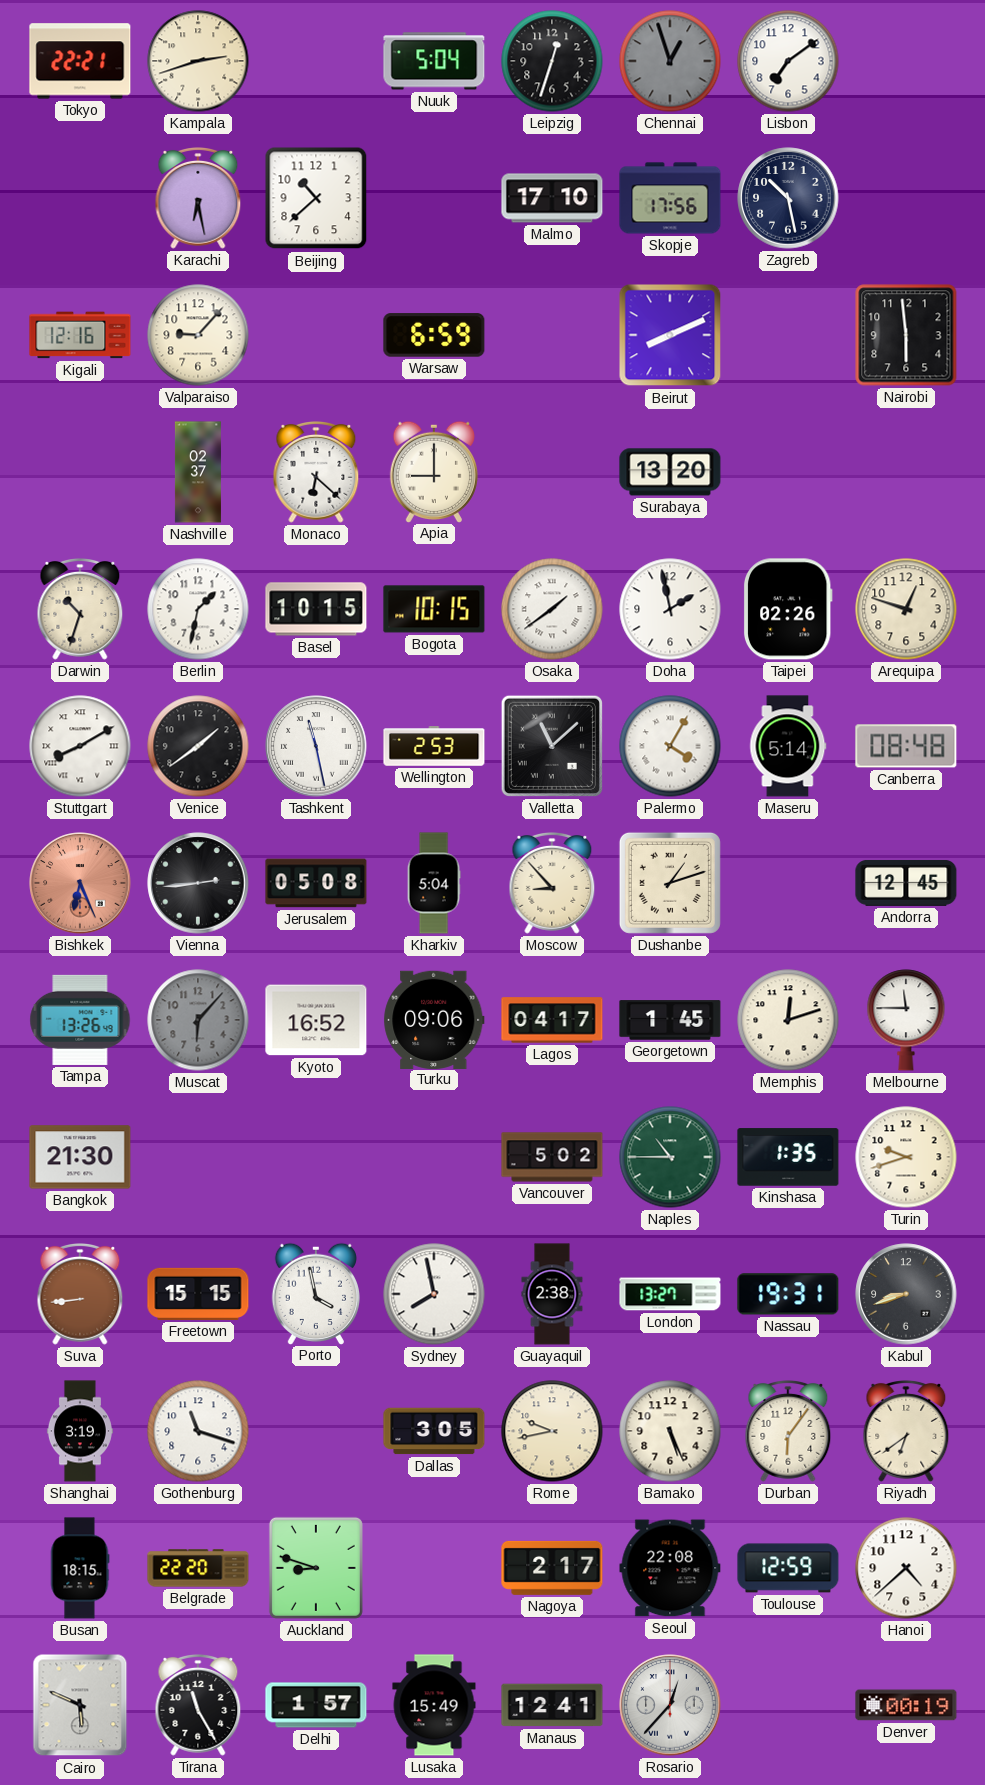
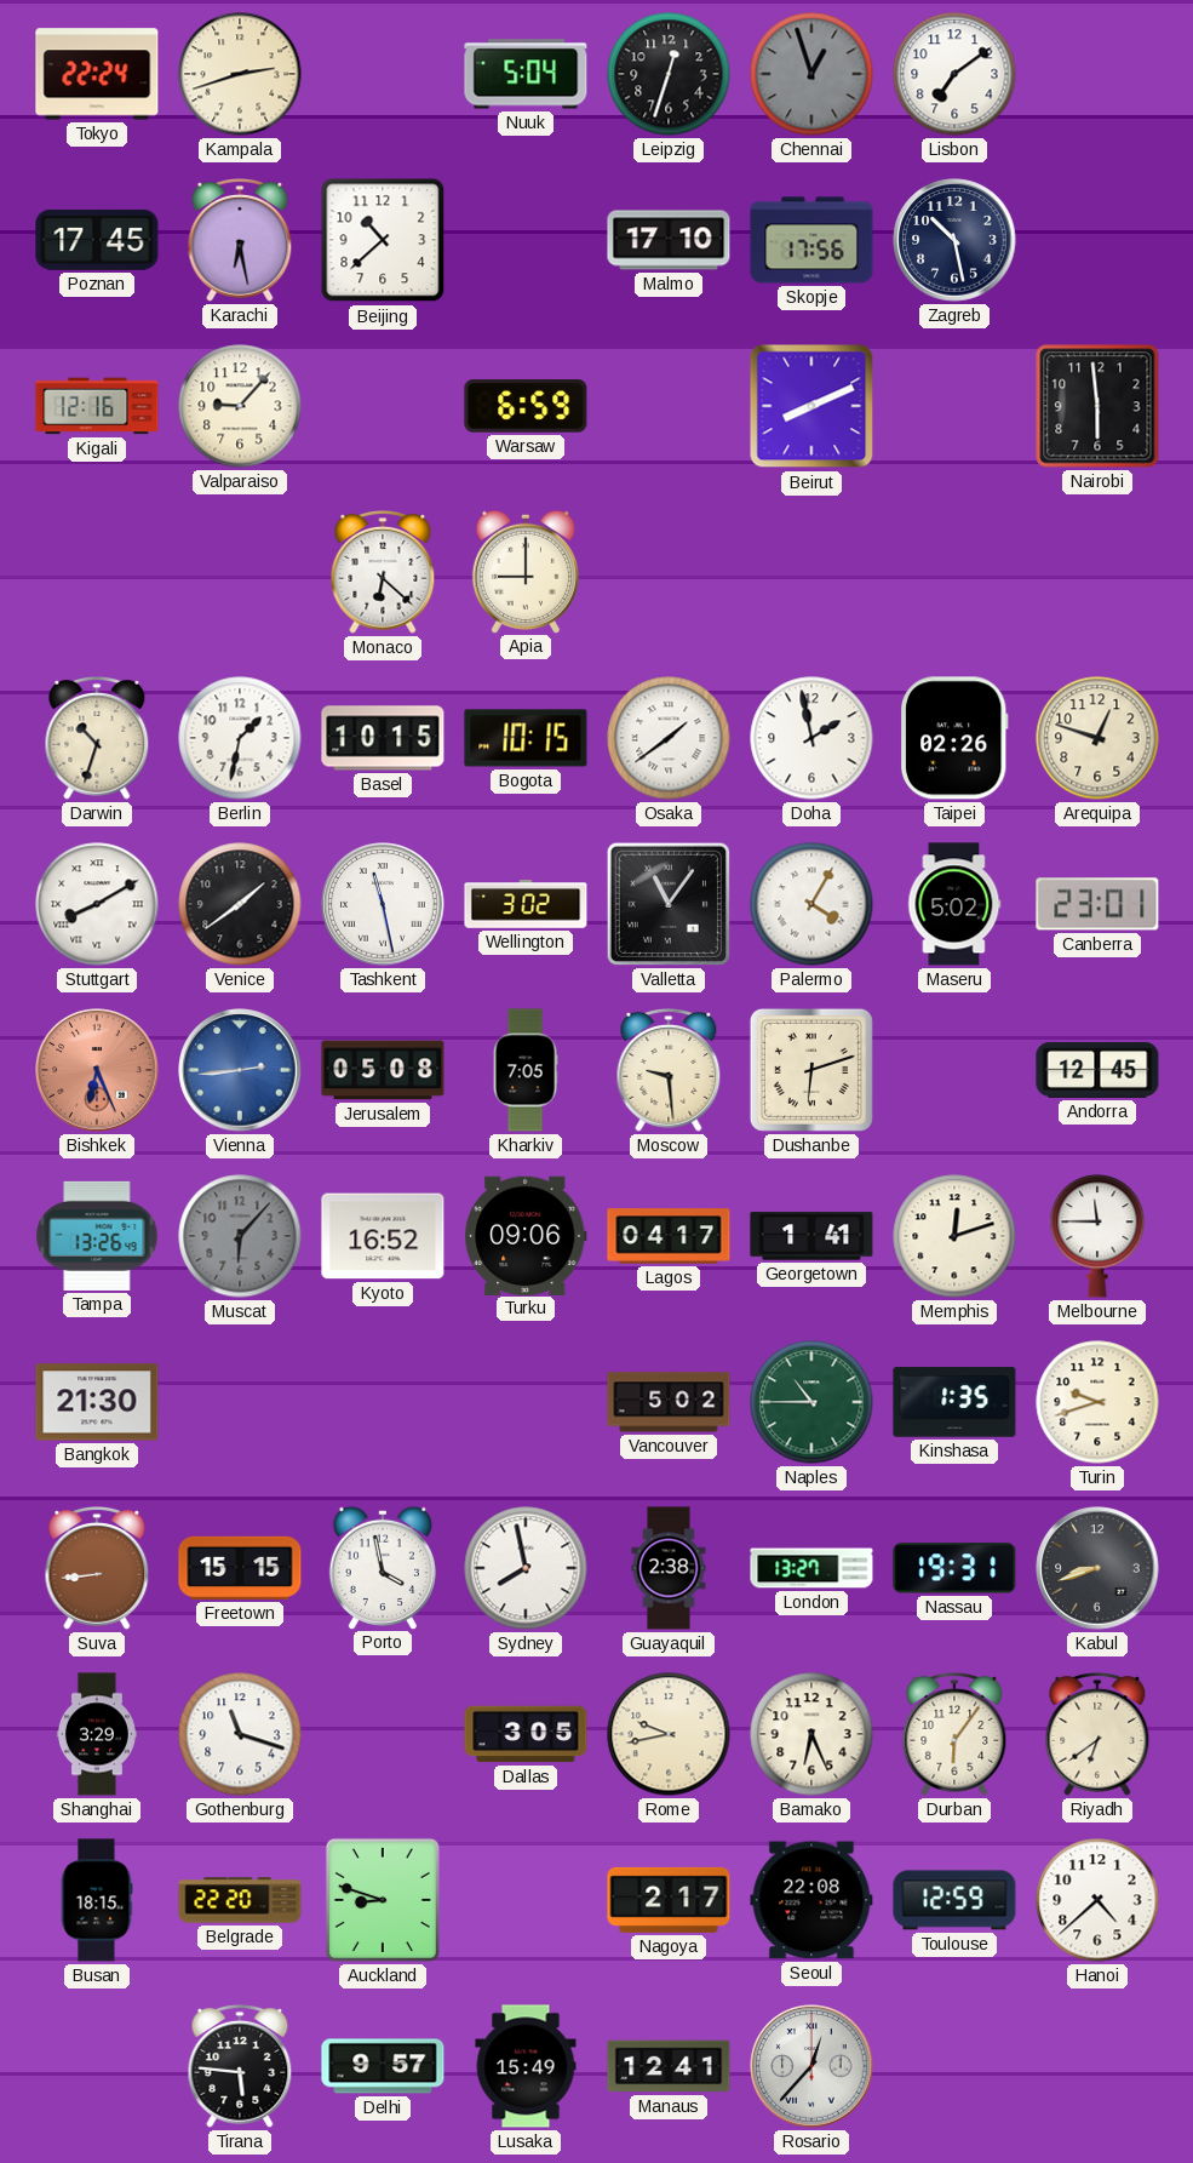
Tokyo: 22:21 -> 22:24
Poznan: none -> 17:45
Nashville: 02:37 -> none
Surabaya: 13:20 -> none
Wellington: 2:53 -> 3:02
Valletta: 11:08 -> 11:06
Maseru: 5:14 -> 5:02
Canberra: 08:48 -> 23:01
Vienna dial: black -> blue
Kharkiv: 5:04 -> 7:05
Moscow: 8:53 -> 9:29
Dushanbe: 1:12 -> 6:12
Georgetown: 1:45 -> 1:41
Shanghai: 3:19 -> 3:29
Bamako: 5:26 -> 6:26
Cairo: 5:49 -> none
Tirana: 11:25 -> 5:46
Delhi: 1:57 -> 9:57
Denver: 00:19 -> none
